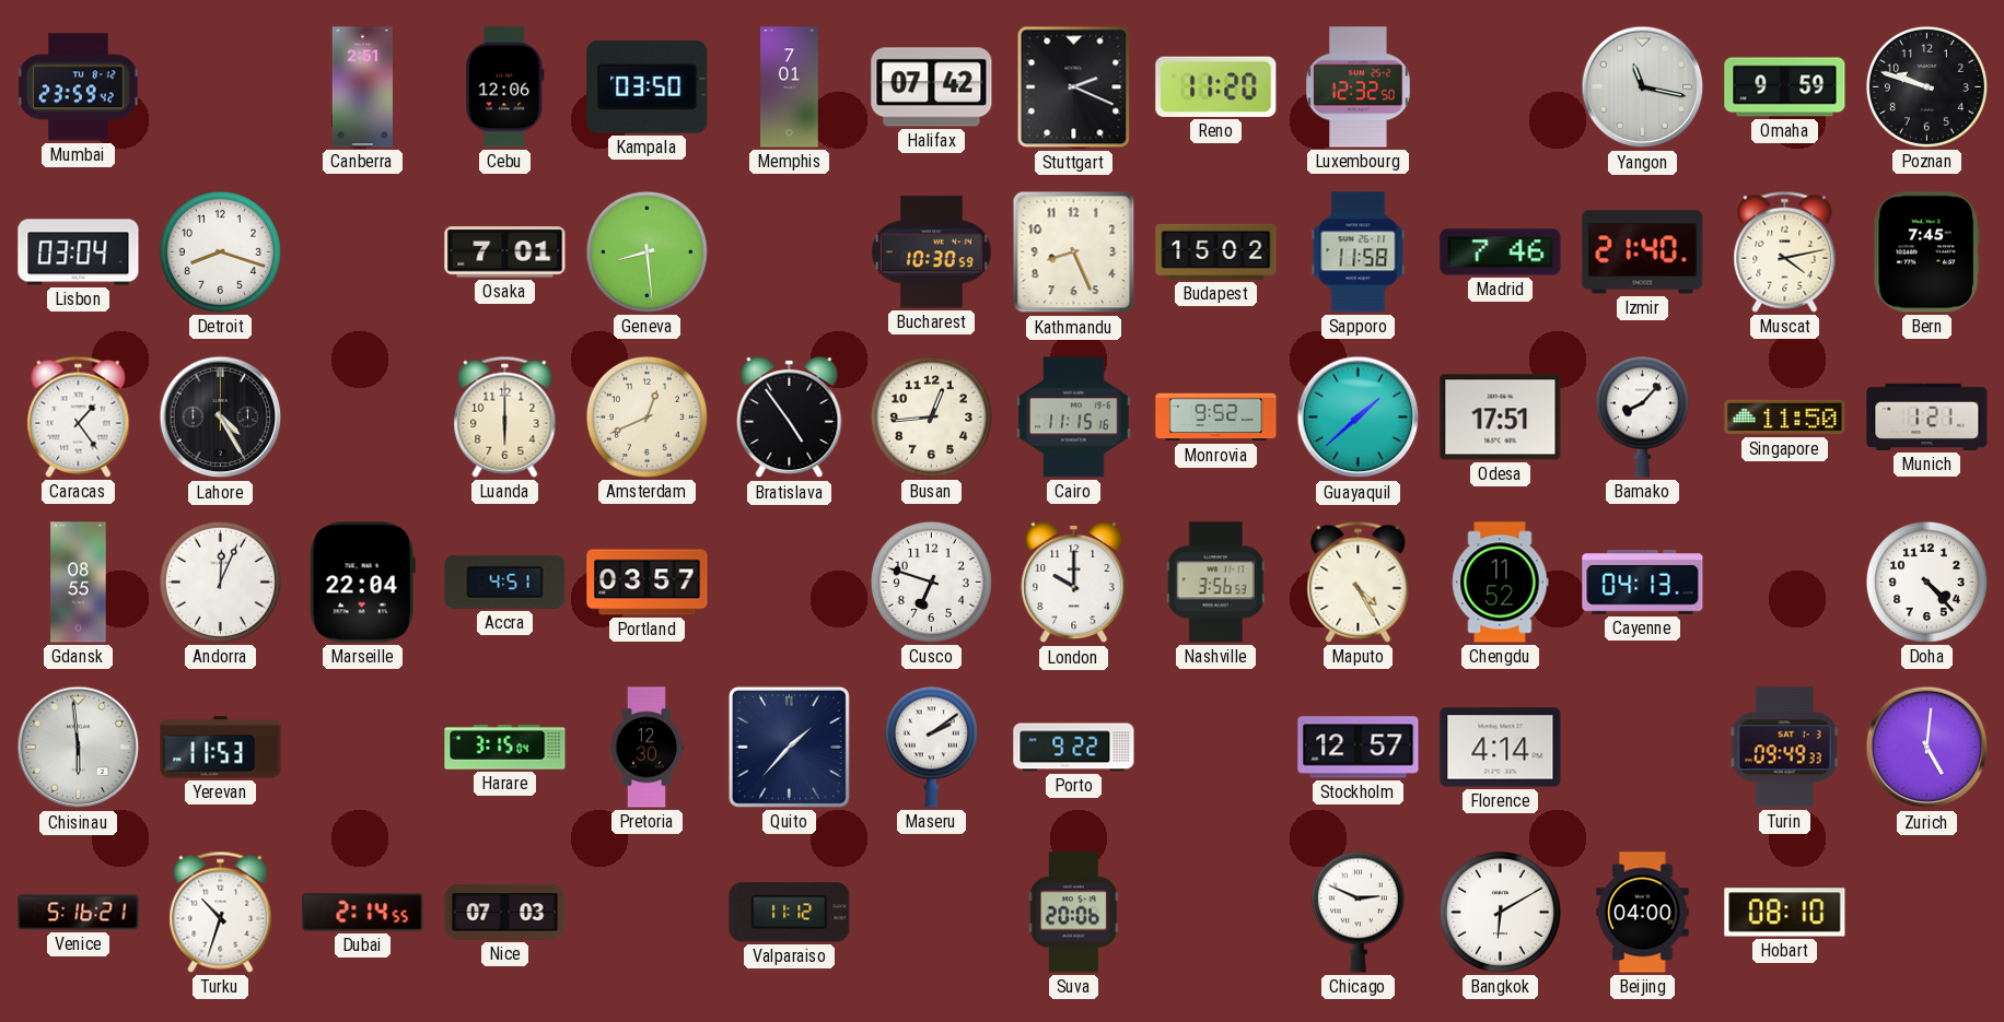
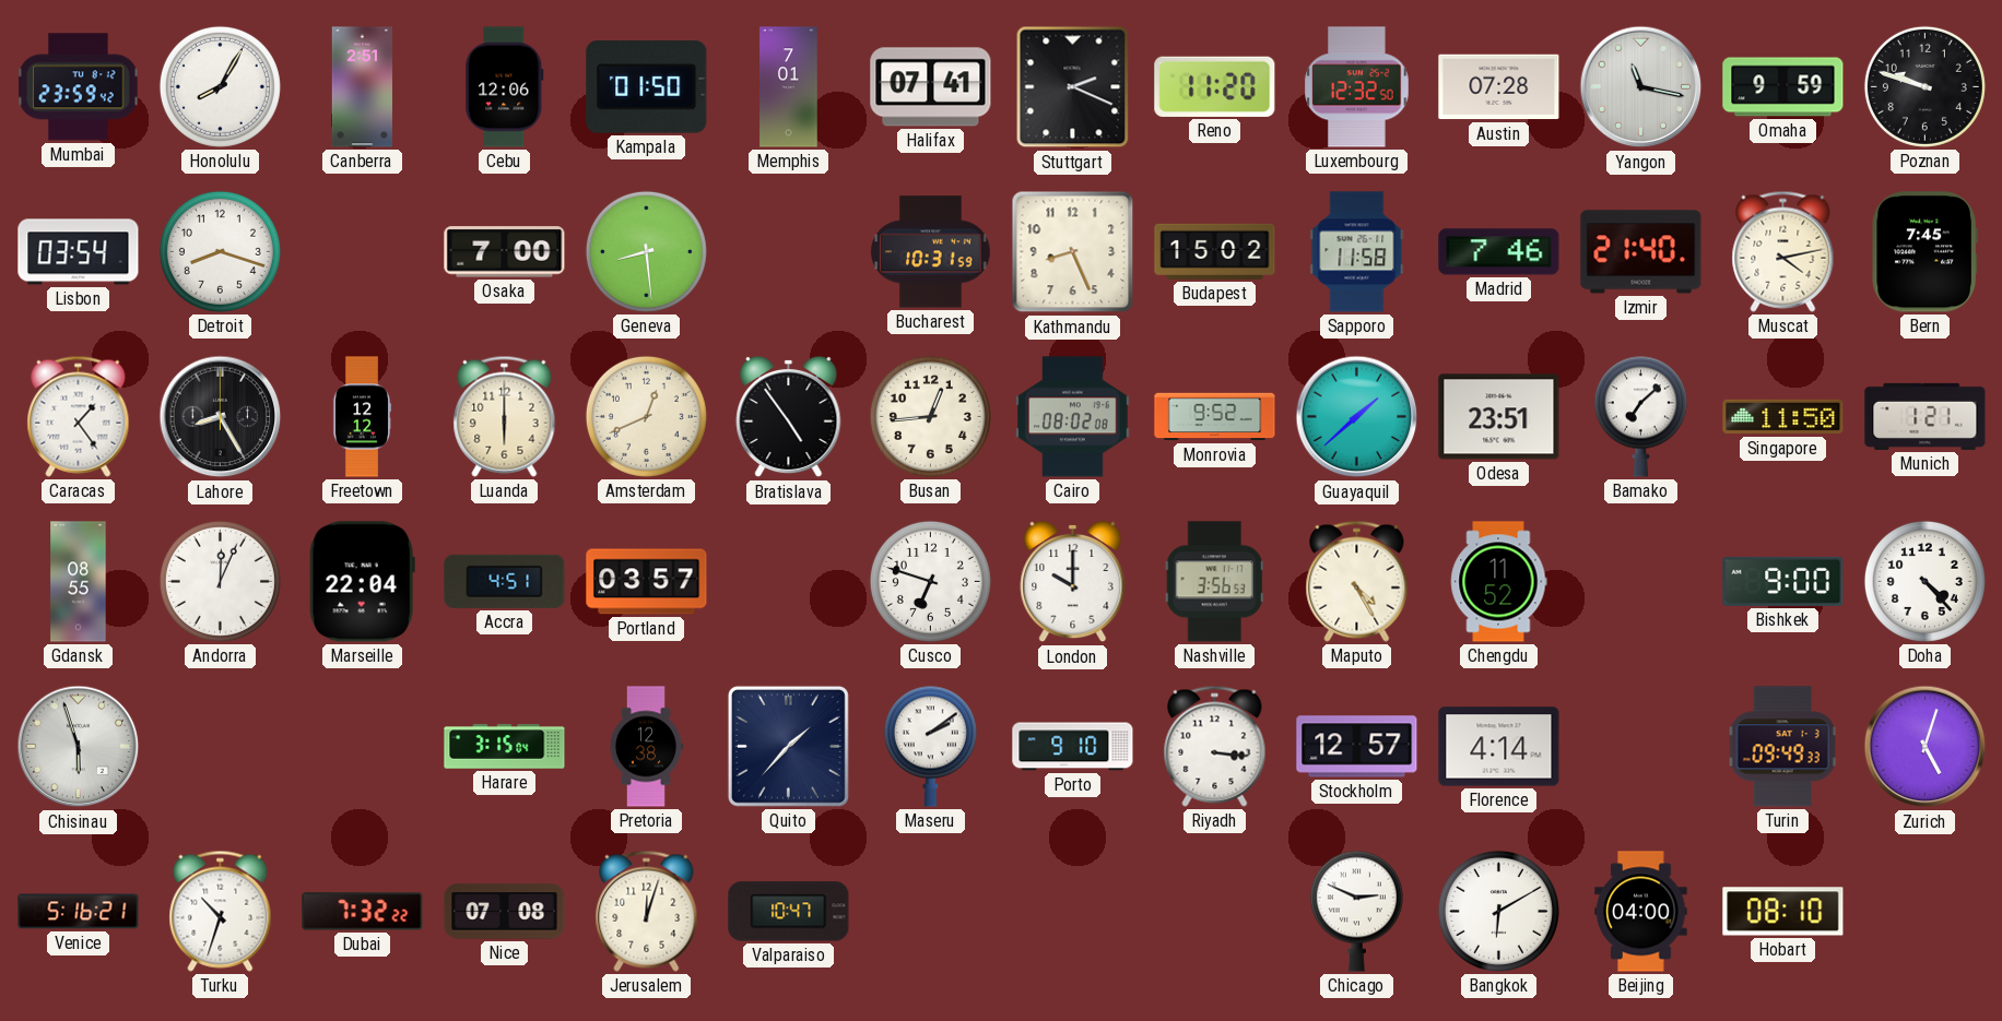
Honolulu: none -> 8:05
Kampala: 03:50 -> 01:50
Halifax: 07:42 -> 07:41
Austin: none -> 07:28
Lisbon: 03:04 -> 03:54
Osaka: 7:01 -> 7:00
Bucharest: 10:30 -> 10:31
Lahore: 4:25 -> 8:25
Freetown: none -> 12:12
Cairo: 11:15 -> 08:02
Odesa: 17:51 -> 23:51
Bamako: 8:07 -> 7:08
Cayenne: 04:13 -> none
Bishkek: none -> 9:00
Chisinau: 5:59 -> 5:57
Yerevan: 11:53 -> none
Pretoria: 12:30 -> 12:38
Porto: 9:22 -> 9:10
Riyadh: none -> 3:16
Zurich: 5:01 -> 5:03
Dubai: 2:14 -> 7:32
Nice: 07:03 -> 07:08
Jerusalem: none -> 12:03
Valparaiso: 11:12 -> 10:47
Suva: 20:06 -> none
